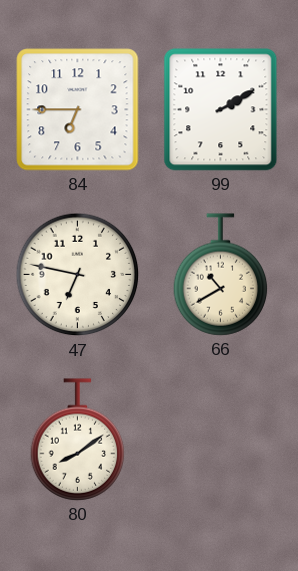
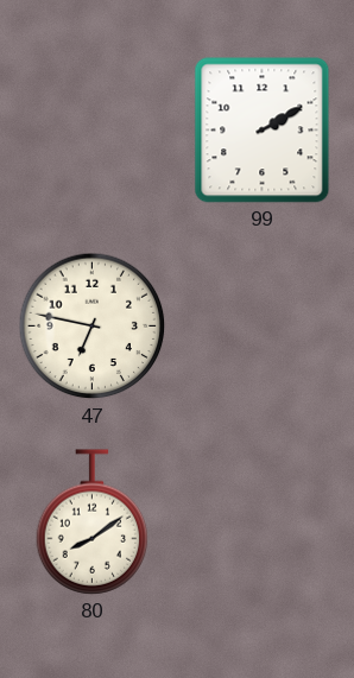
84: 6:45 -> none
66: 10:40 -> none
